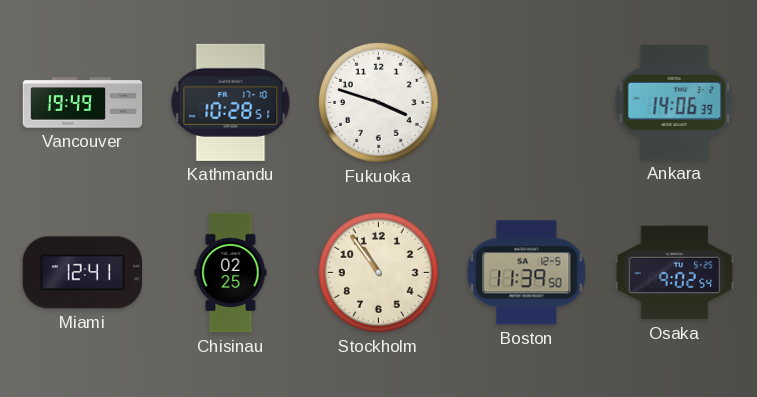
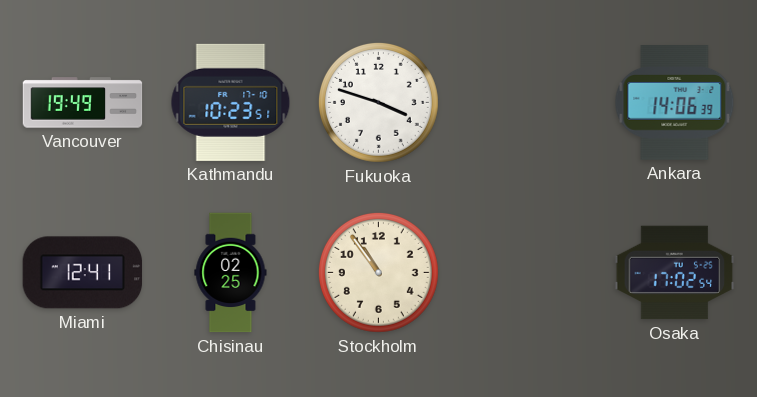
Kathmandu: 10:28 -> 10:23
Boston: 11:39 -> none
Osaka: 9:02 -> 17:02
